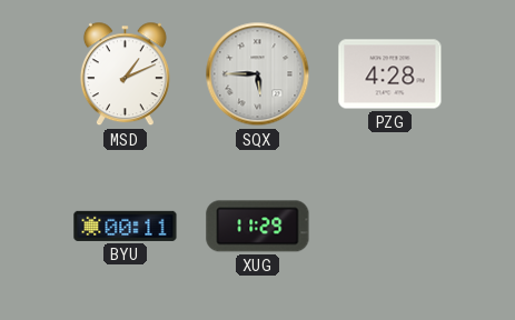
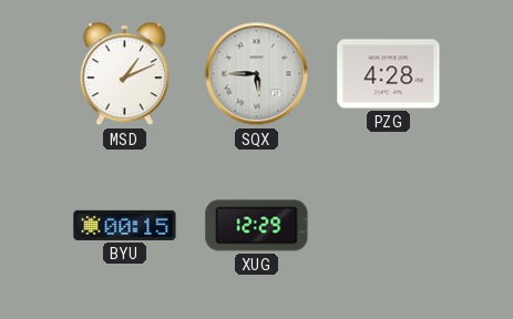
BYU: 00:11 -> 00:15
XUG: 11:29 -> 12:29
